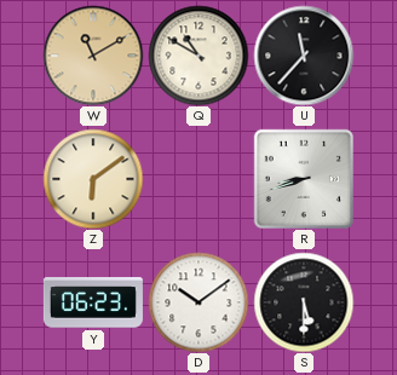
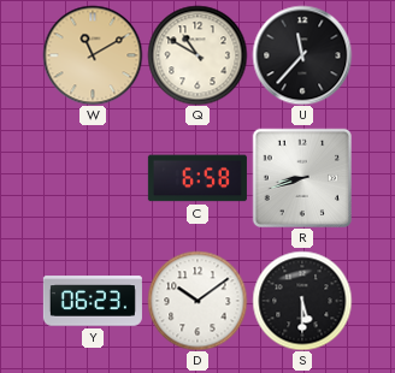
Z: 6:09 -> none
C: none -> 6:58
